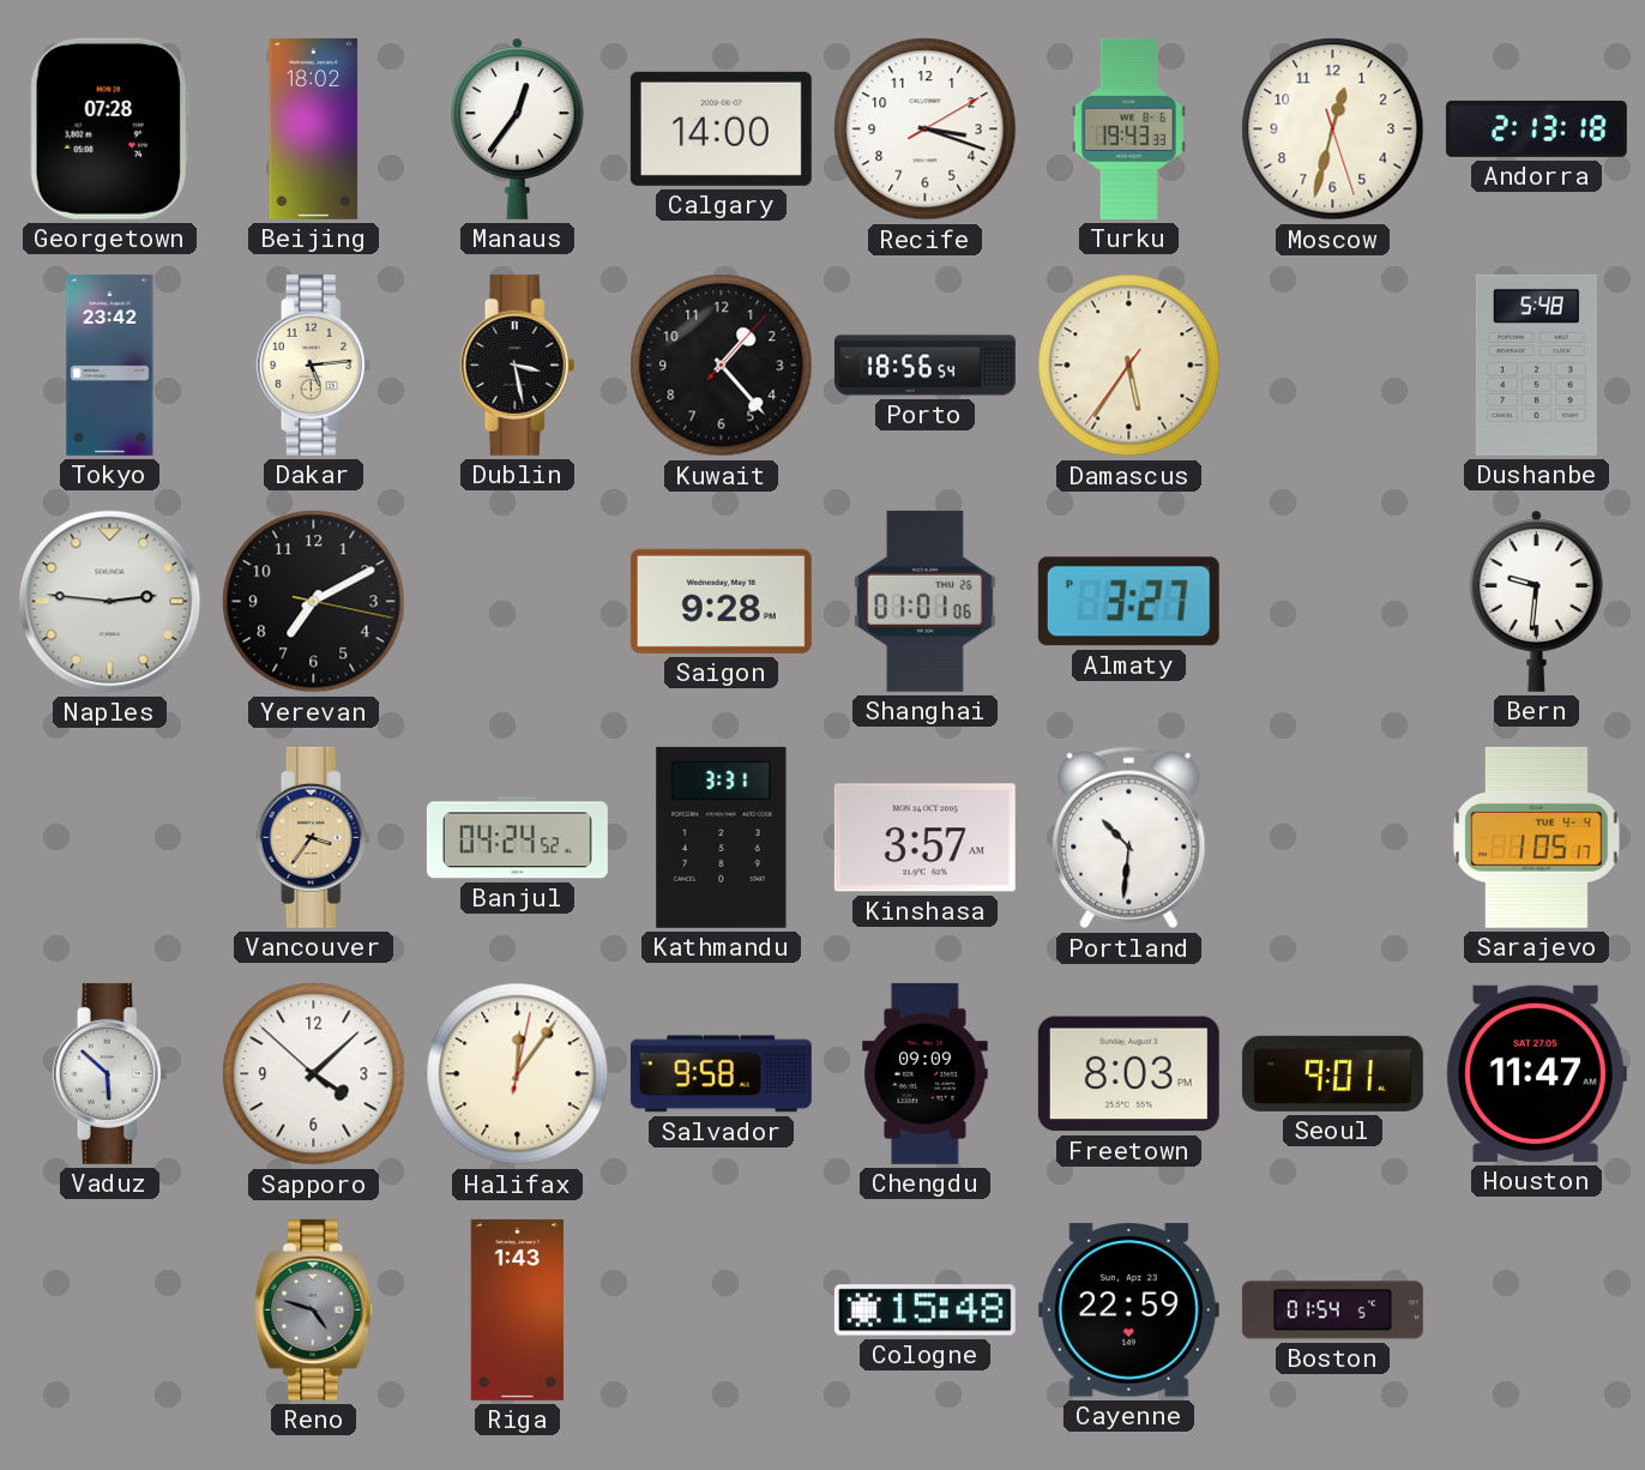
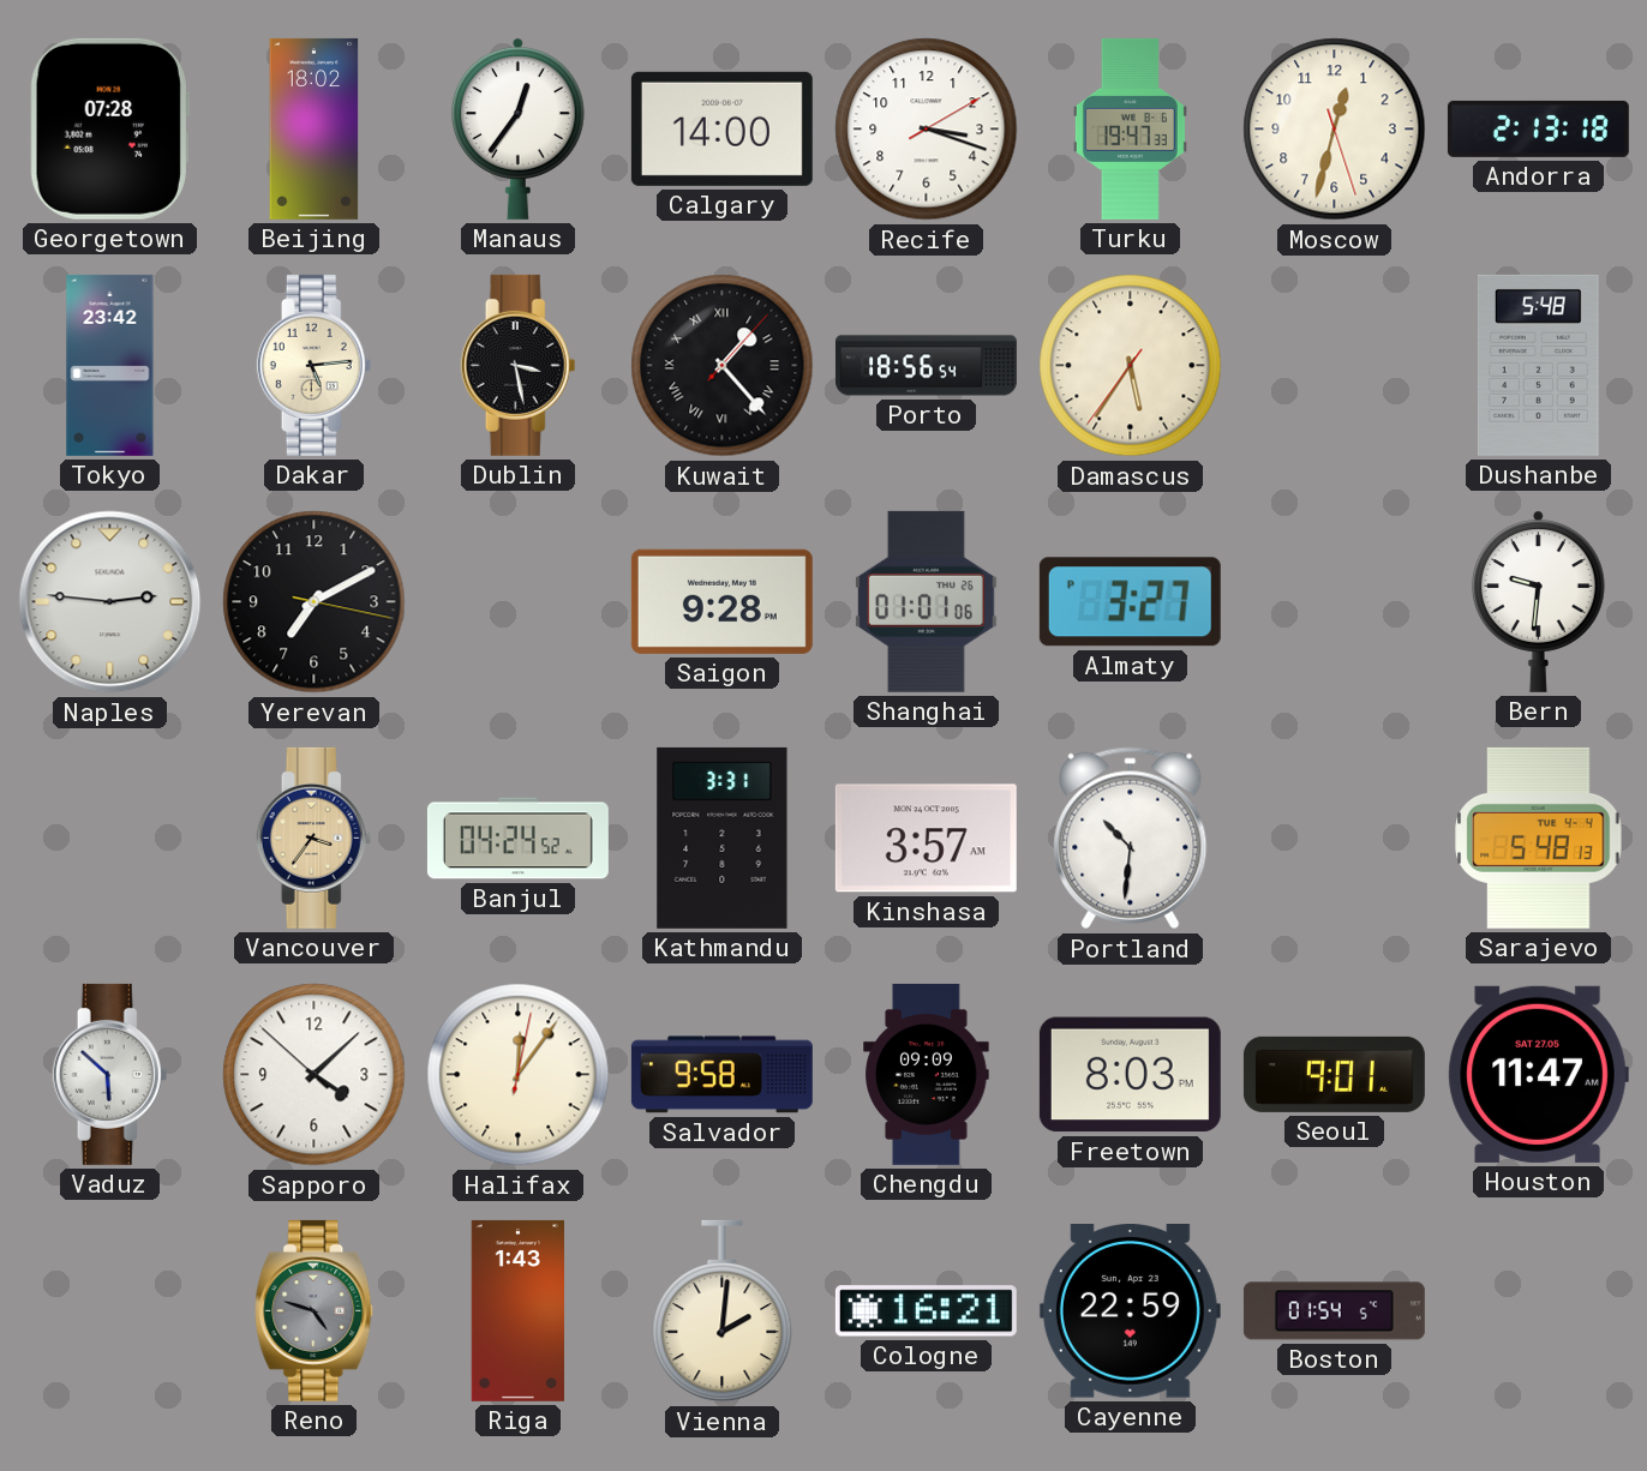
Turku: 19:43 -> 19:47
Kuwait numerals: Arabic -> Roman
Sarajevo: 1:05 -> 5:48
Vienna: none -> 2:01
Cologne: 15:48 -> 16:21
